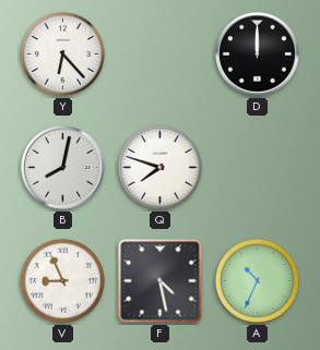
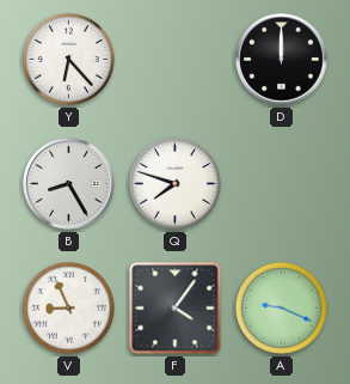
B: 8:02 -> 8:25
F: 4:28 -> 4:06
A: 10:34 -> 9:19
